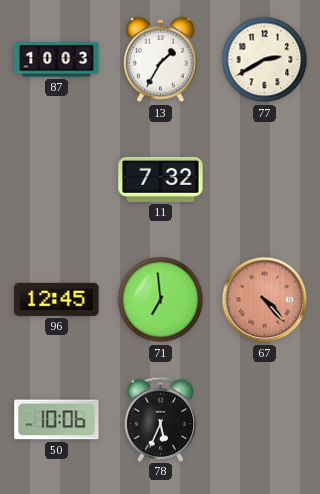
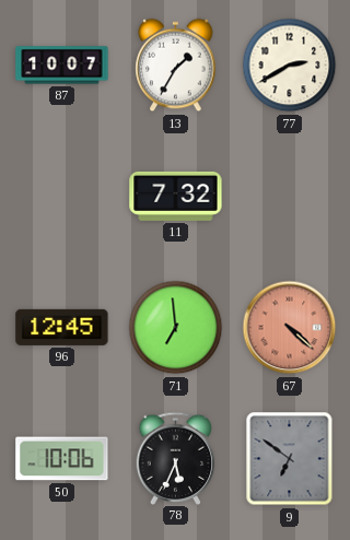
87: 10:03 -> 10:07
67: 4:23 -> 4:22
9: none -> 6:51
